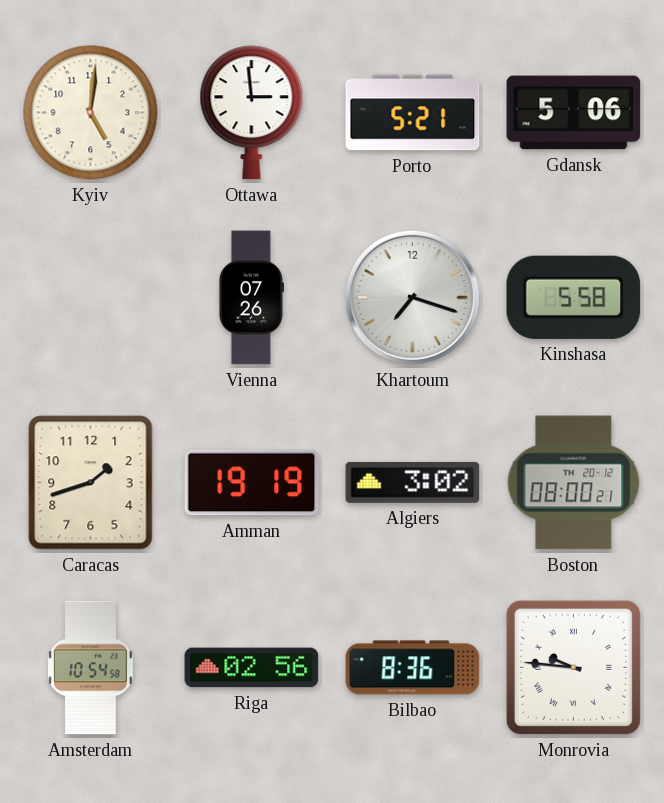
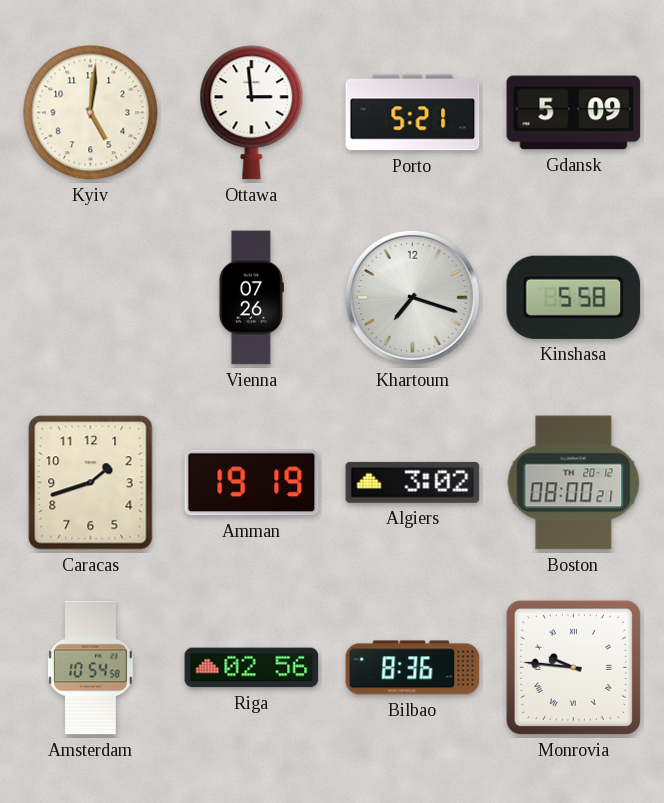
Gdansk: 5:06 -> 5:09
